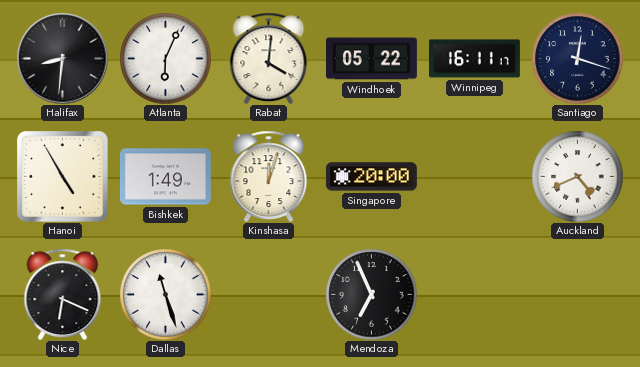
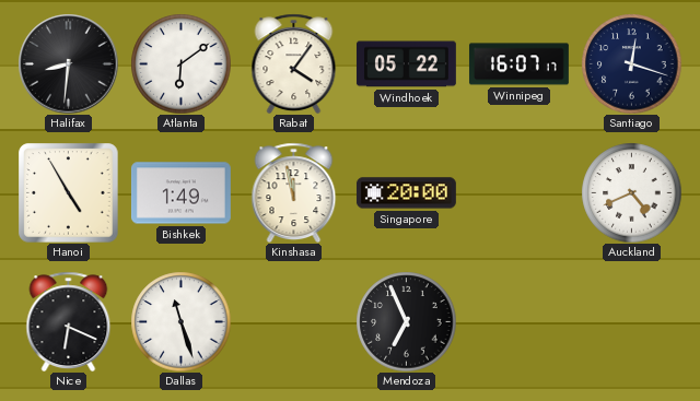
Atlanta: 6:04 -> 6:09
Rabat: 4:01 -> 4:06
Winnipeg: 16:11 -> 16:07
Kinshasa: 12:03 -> 11:58
